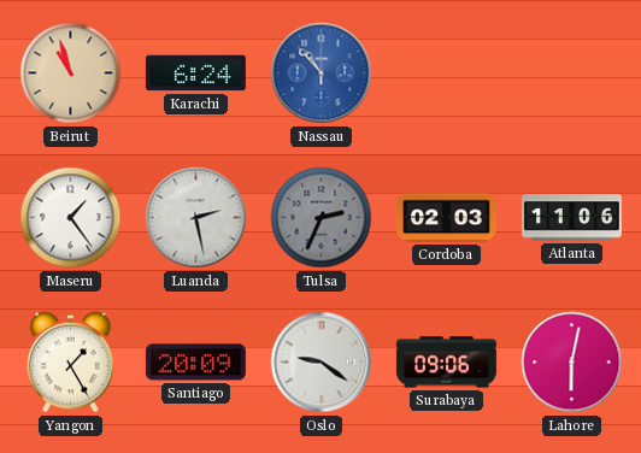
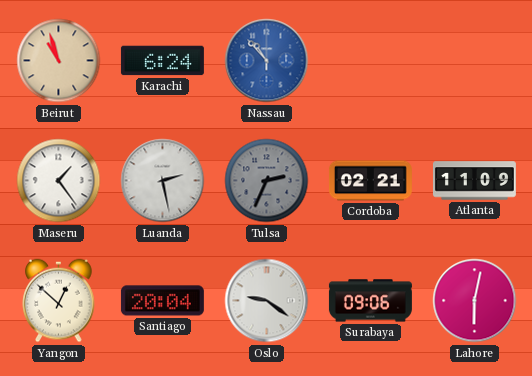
Cordoba: 02:03 -> 02:21
Atlanta: 11:06 -> 11:09
Yangon: 1:25 -> 12:52
Santiago: 20:09 -> 20:04
